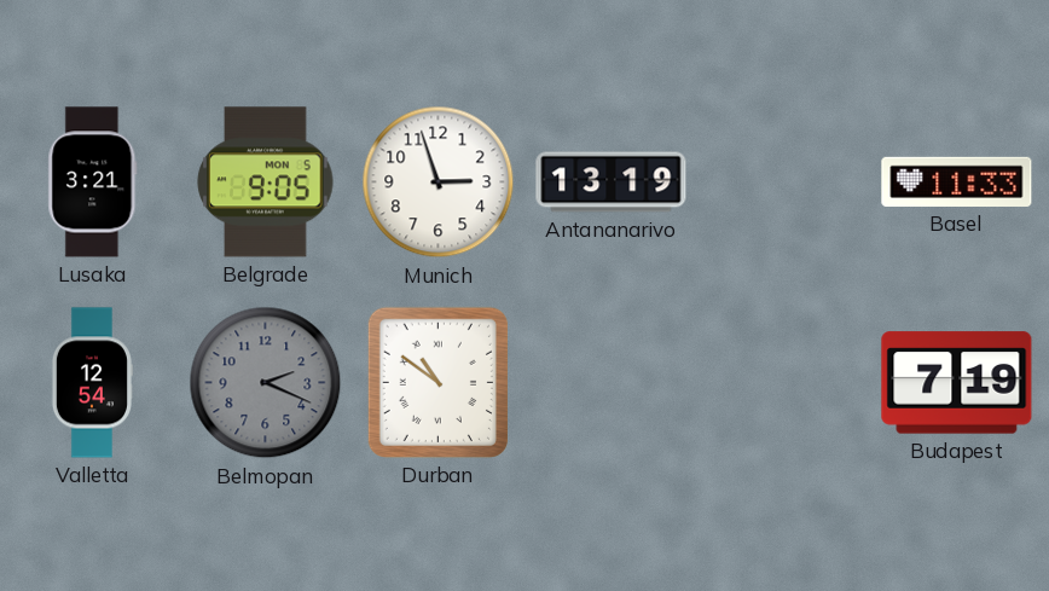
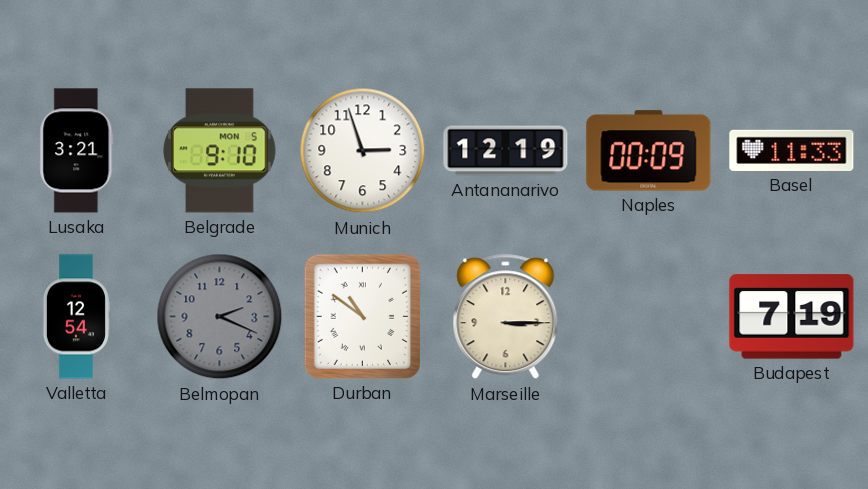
Belgrade: 9:05 -> 9:10
Antananarivo: 13:19 -> 12:19
Naples: none -> 00:09
Marseille: none -> 3:15
